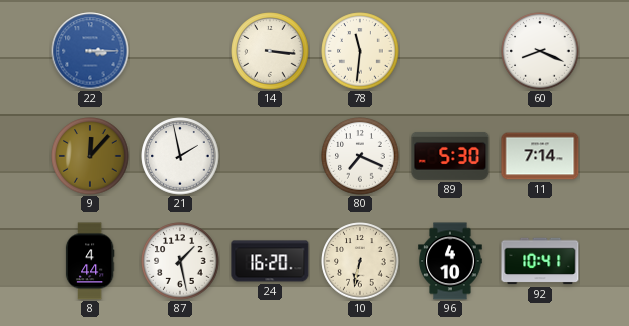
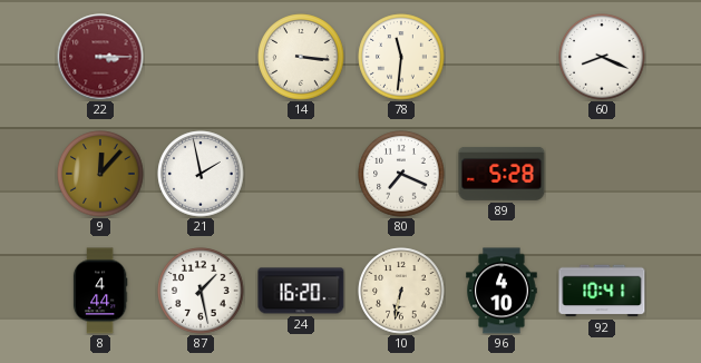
22 dial: blue -> burgundy
89: 5:30 -> 5:28
11: 7:14 -> none
